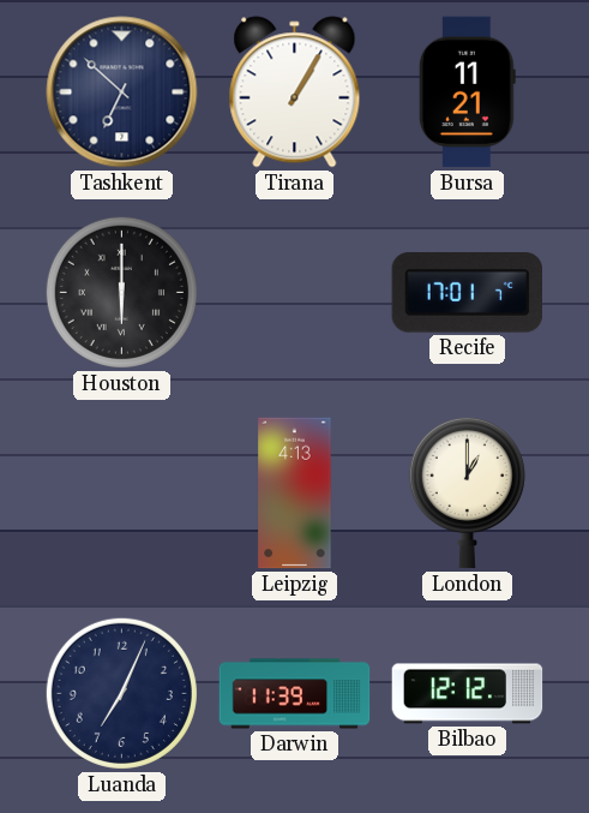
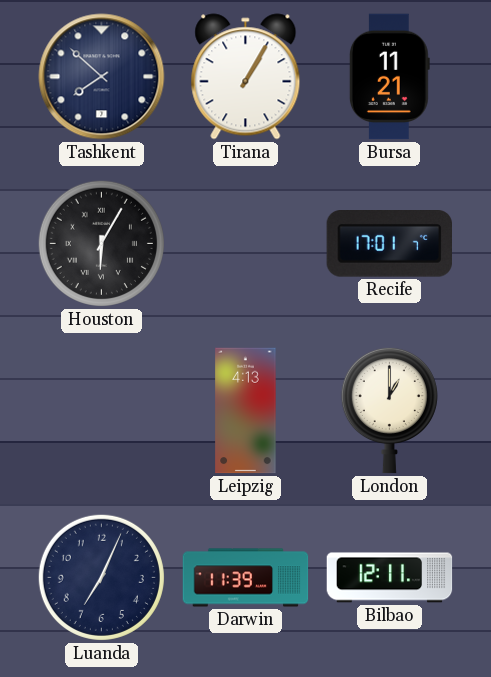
Tashkent: 6:52 -> 7:52
Houston: 6:00 -> 6:05
Bilbao: 12:12 -> 12:11
